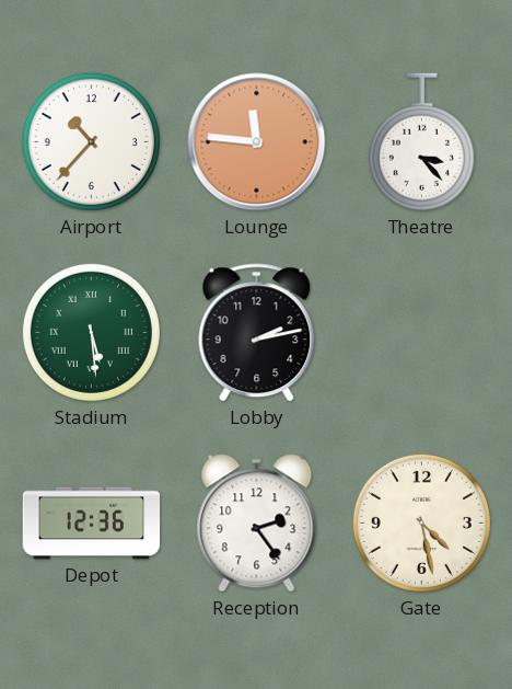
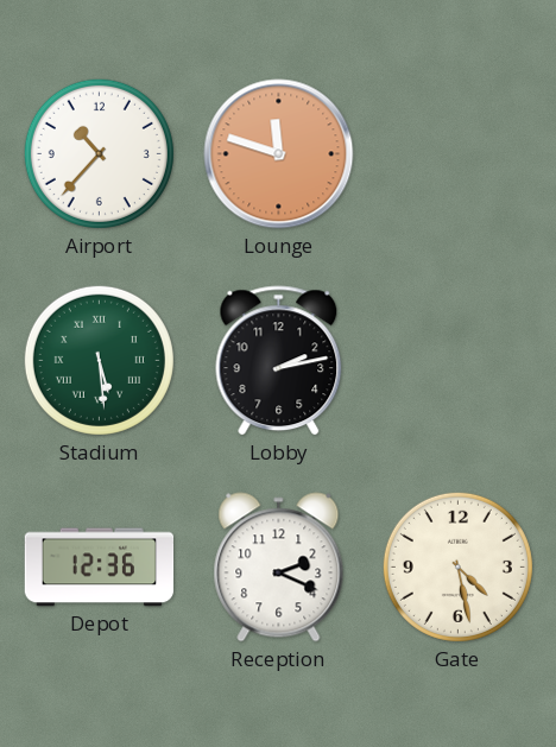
Lounge: 11:46 -> 11:48
Theatre: 3:23 -> none
Reception: 2:24 -> 2:19
